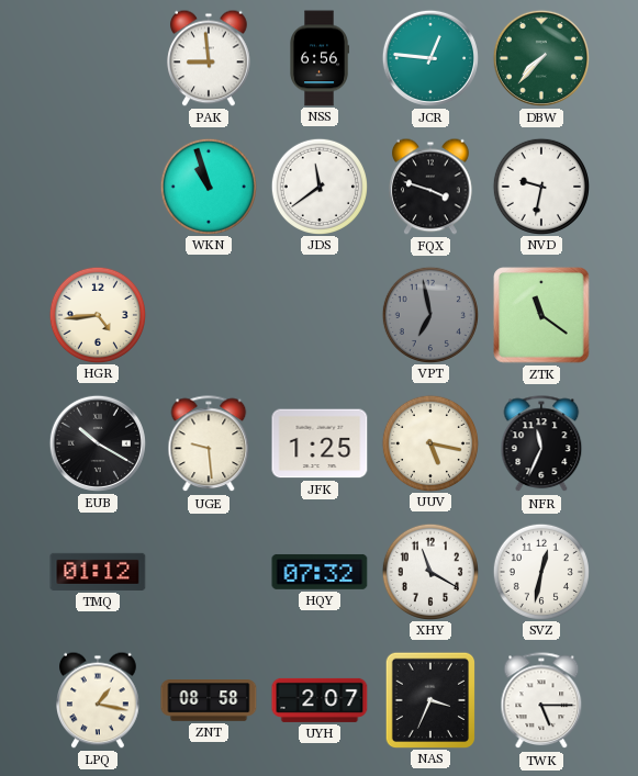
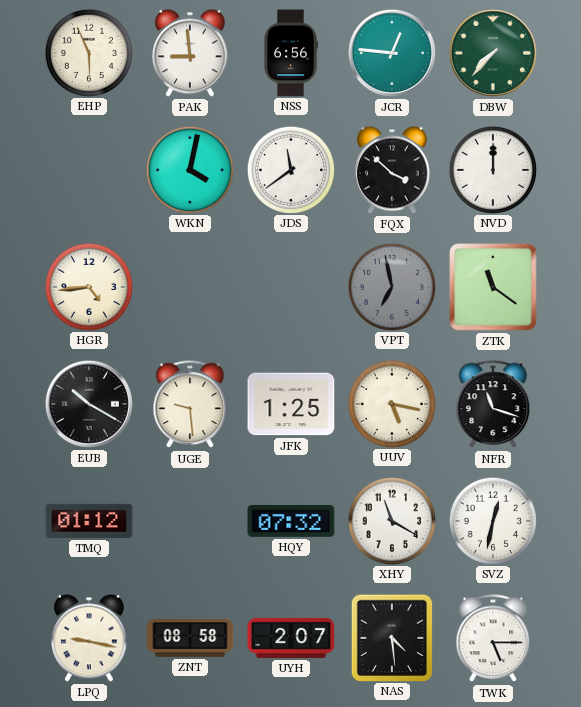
EHP: none -> 5:56
WKN: 10:57 -> 4:02
FQX: 3:48 -> 3:52
NVD: 9:32 -> 12:00
NFR: 11:34 -> 11:18
LPQ: 1:17 -> 9:17
NAS: 3:34 -> 4:29
